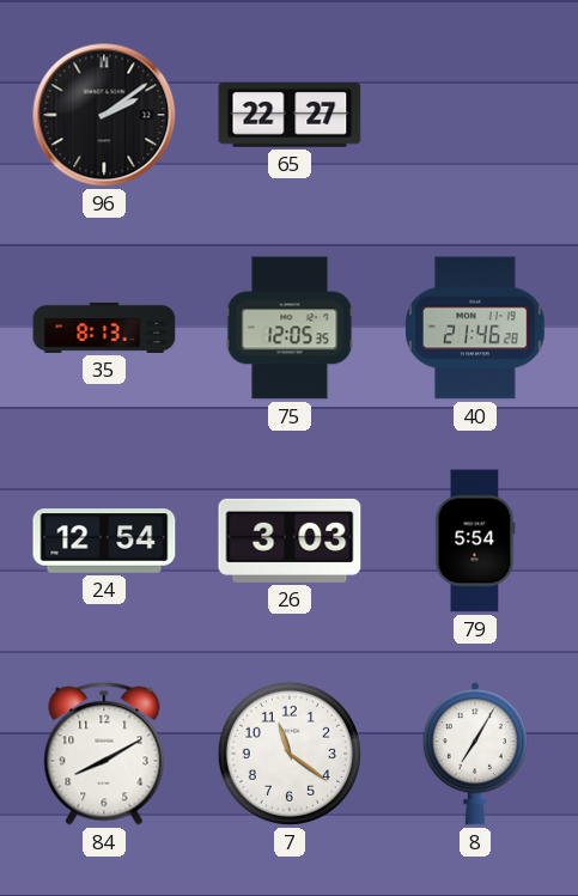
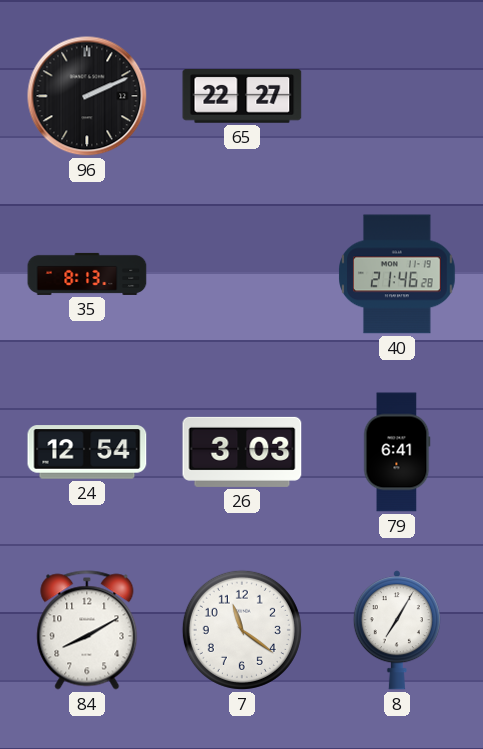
96: 2:09 -> 2:11
75: 12:05 -> none
79: 5:54 -> 6:41
